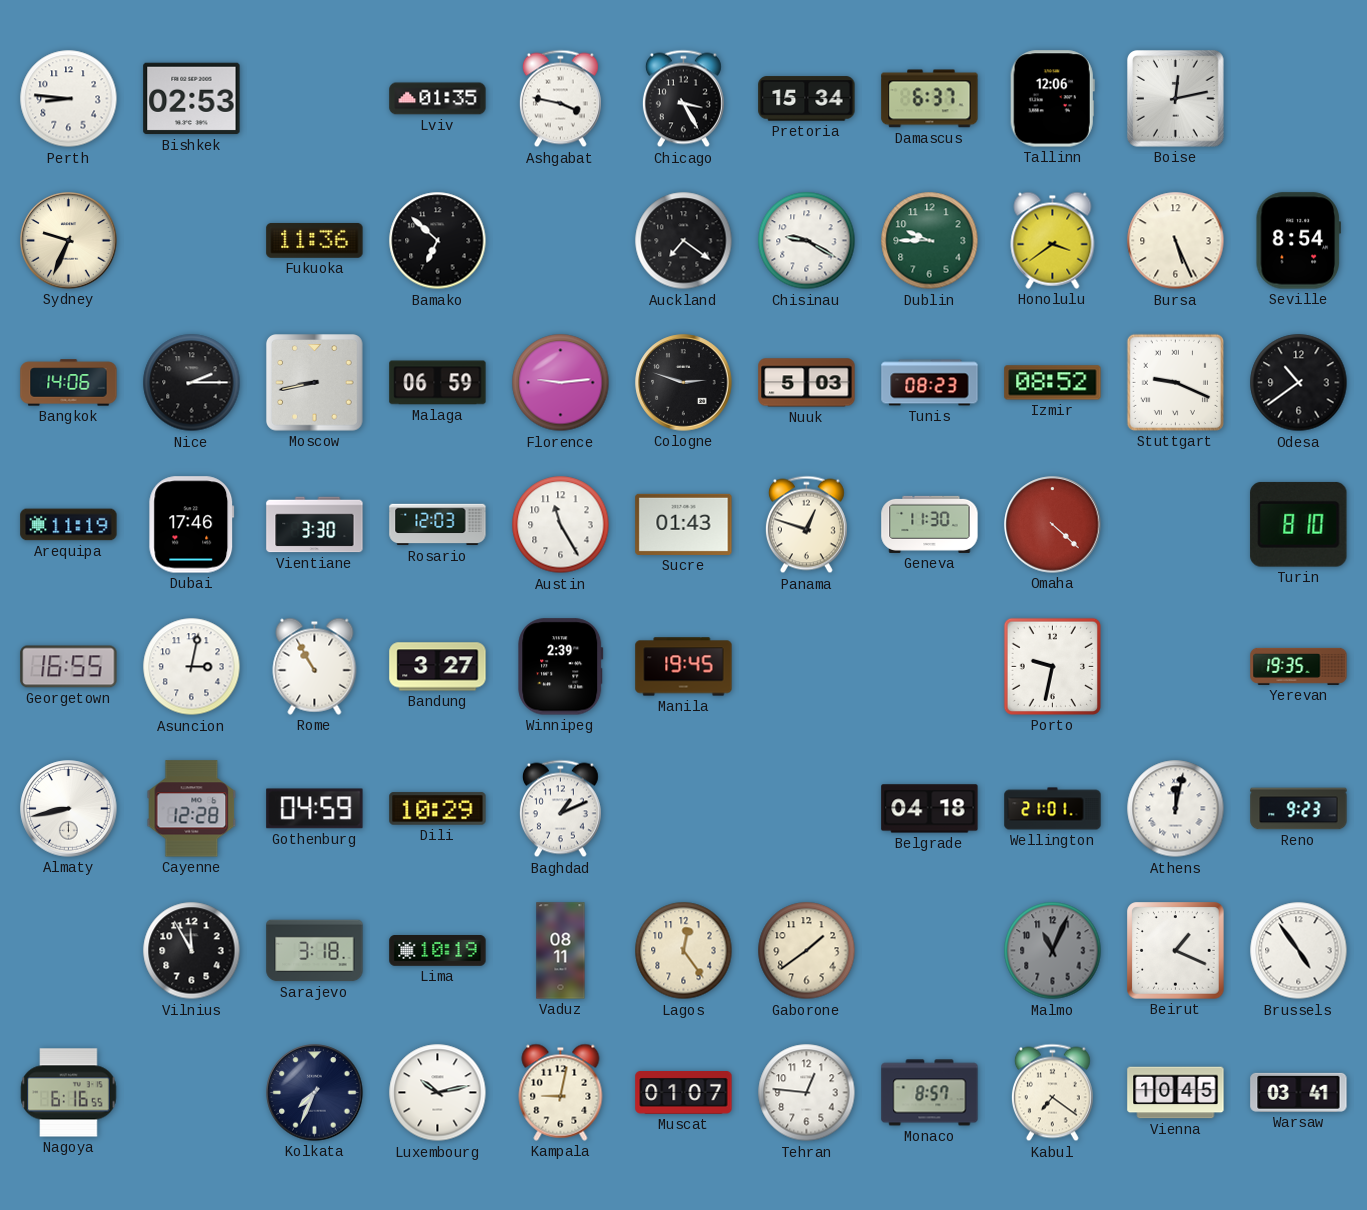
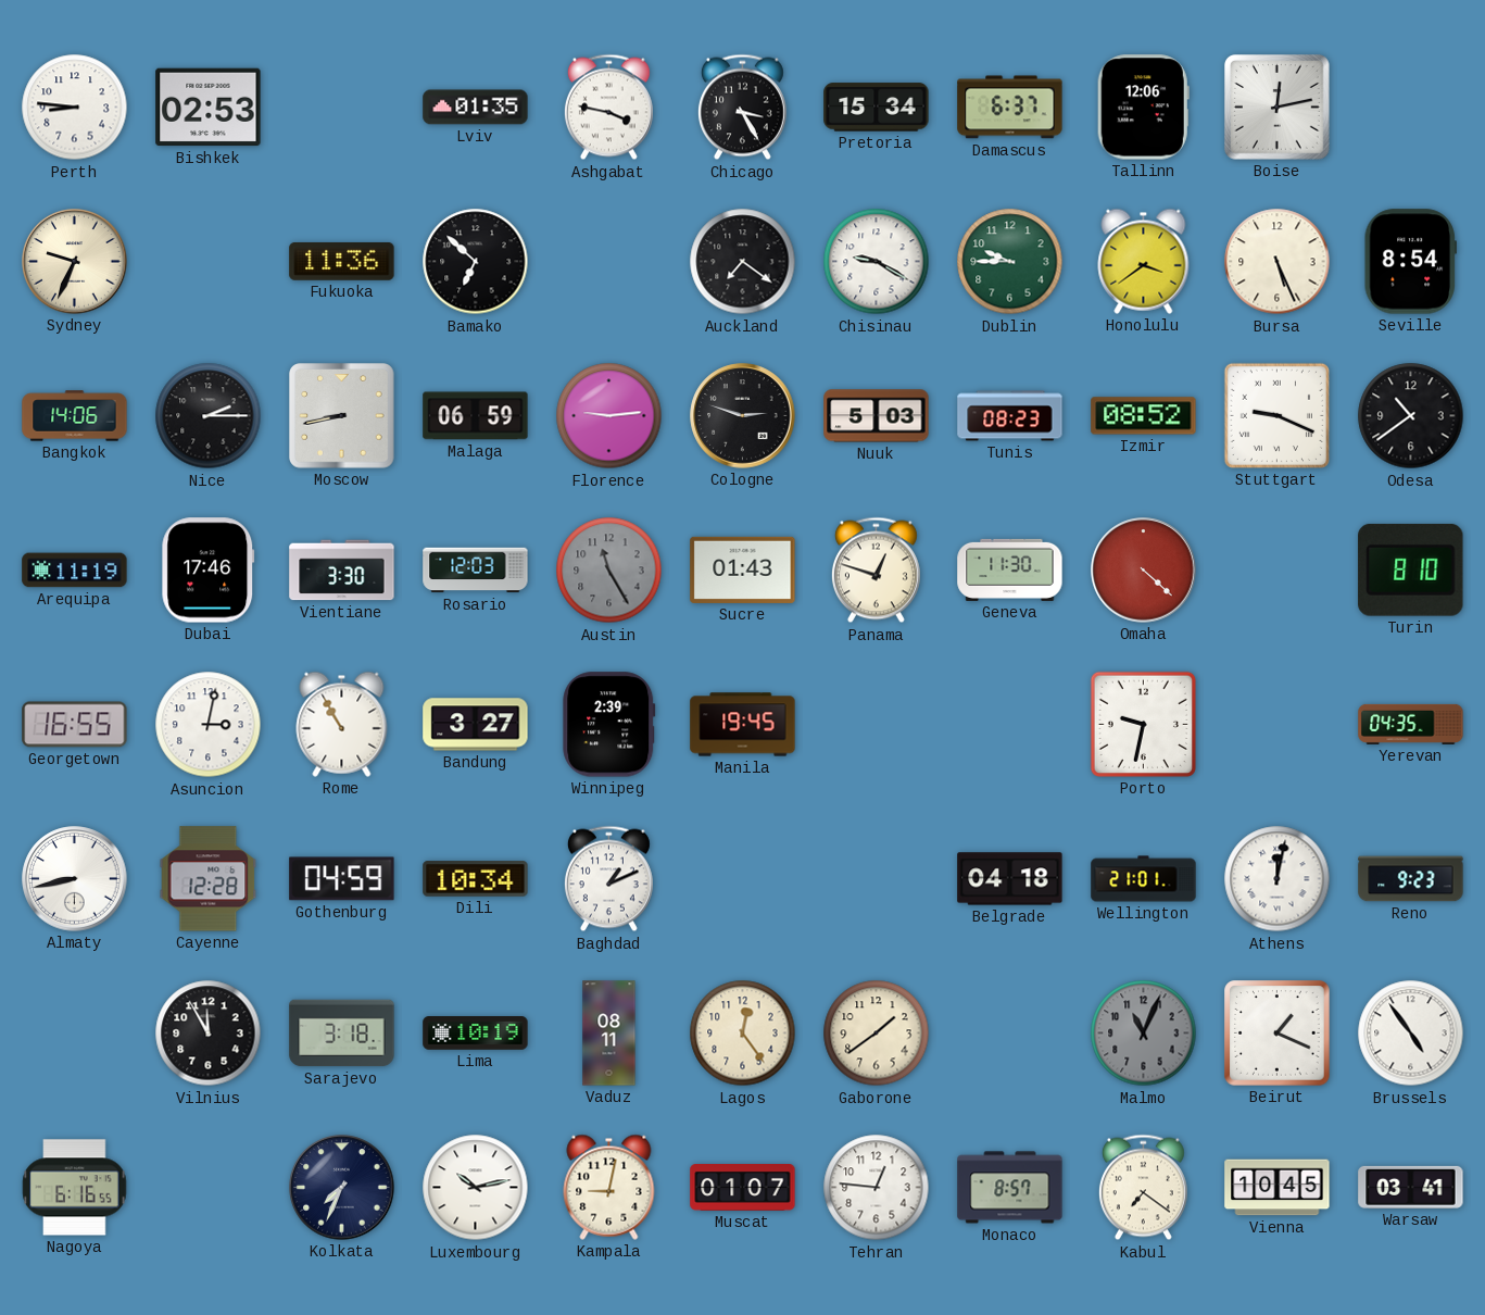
Austin dial: white -> grey
Yerevan: 19:35 -> 04:35
Dili: 10:29 -> 10:34
